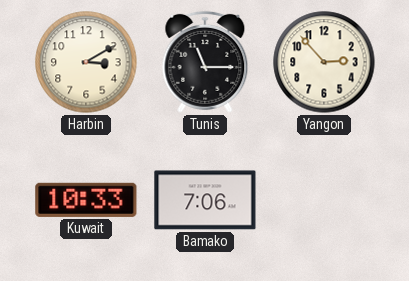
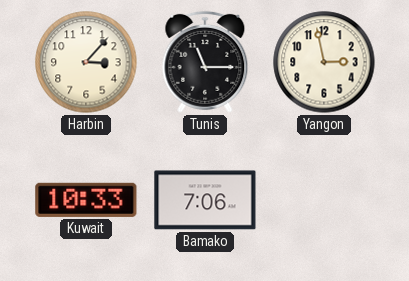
Harbin: 3:10 -> 3:07
Yangon: 2:53 -> 2:58
